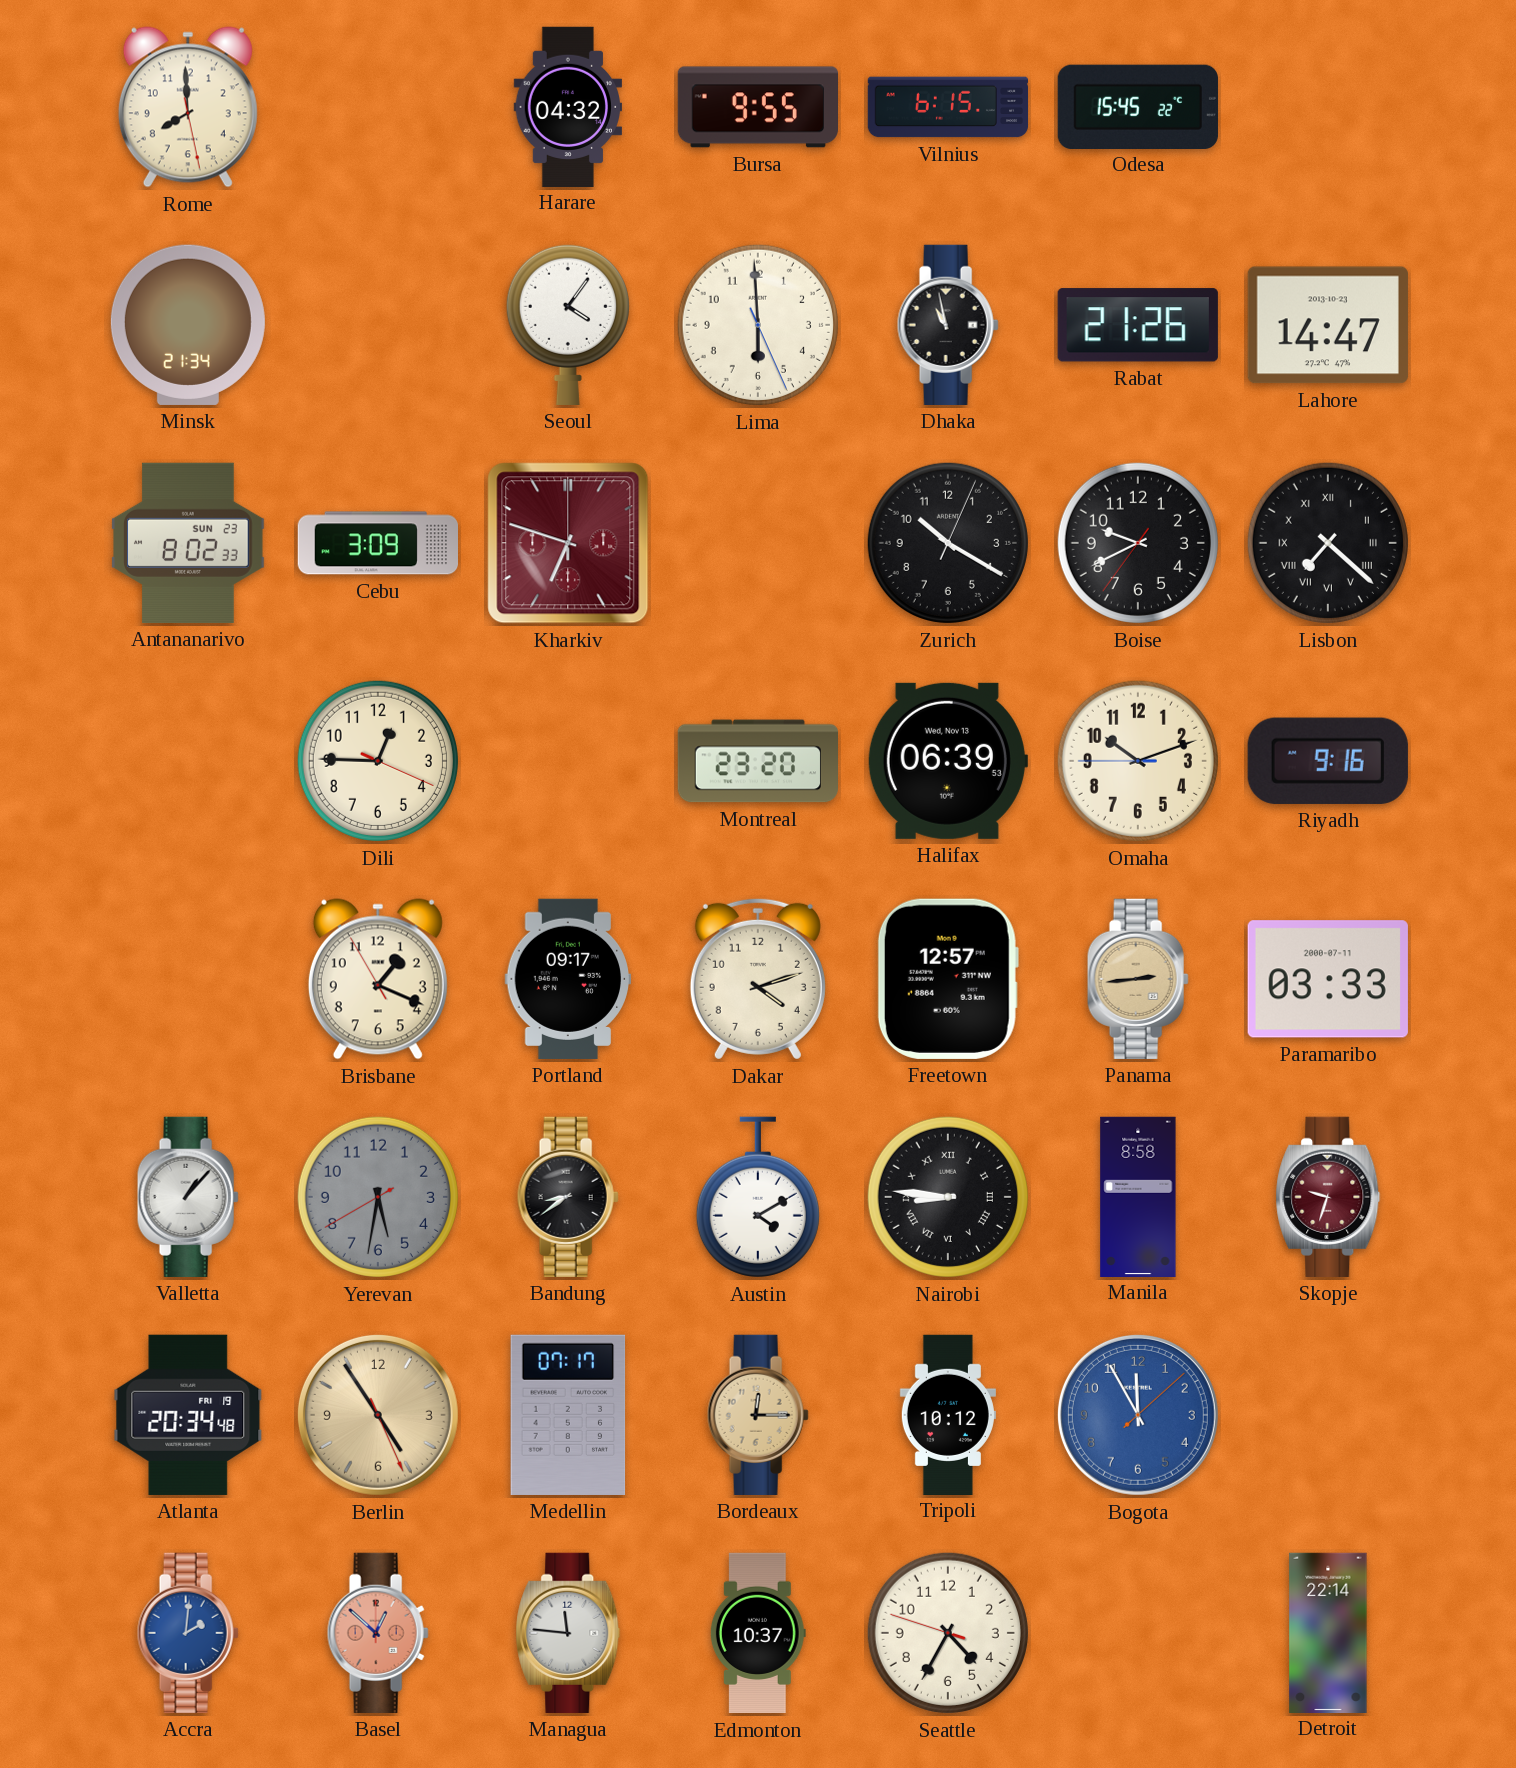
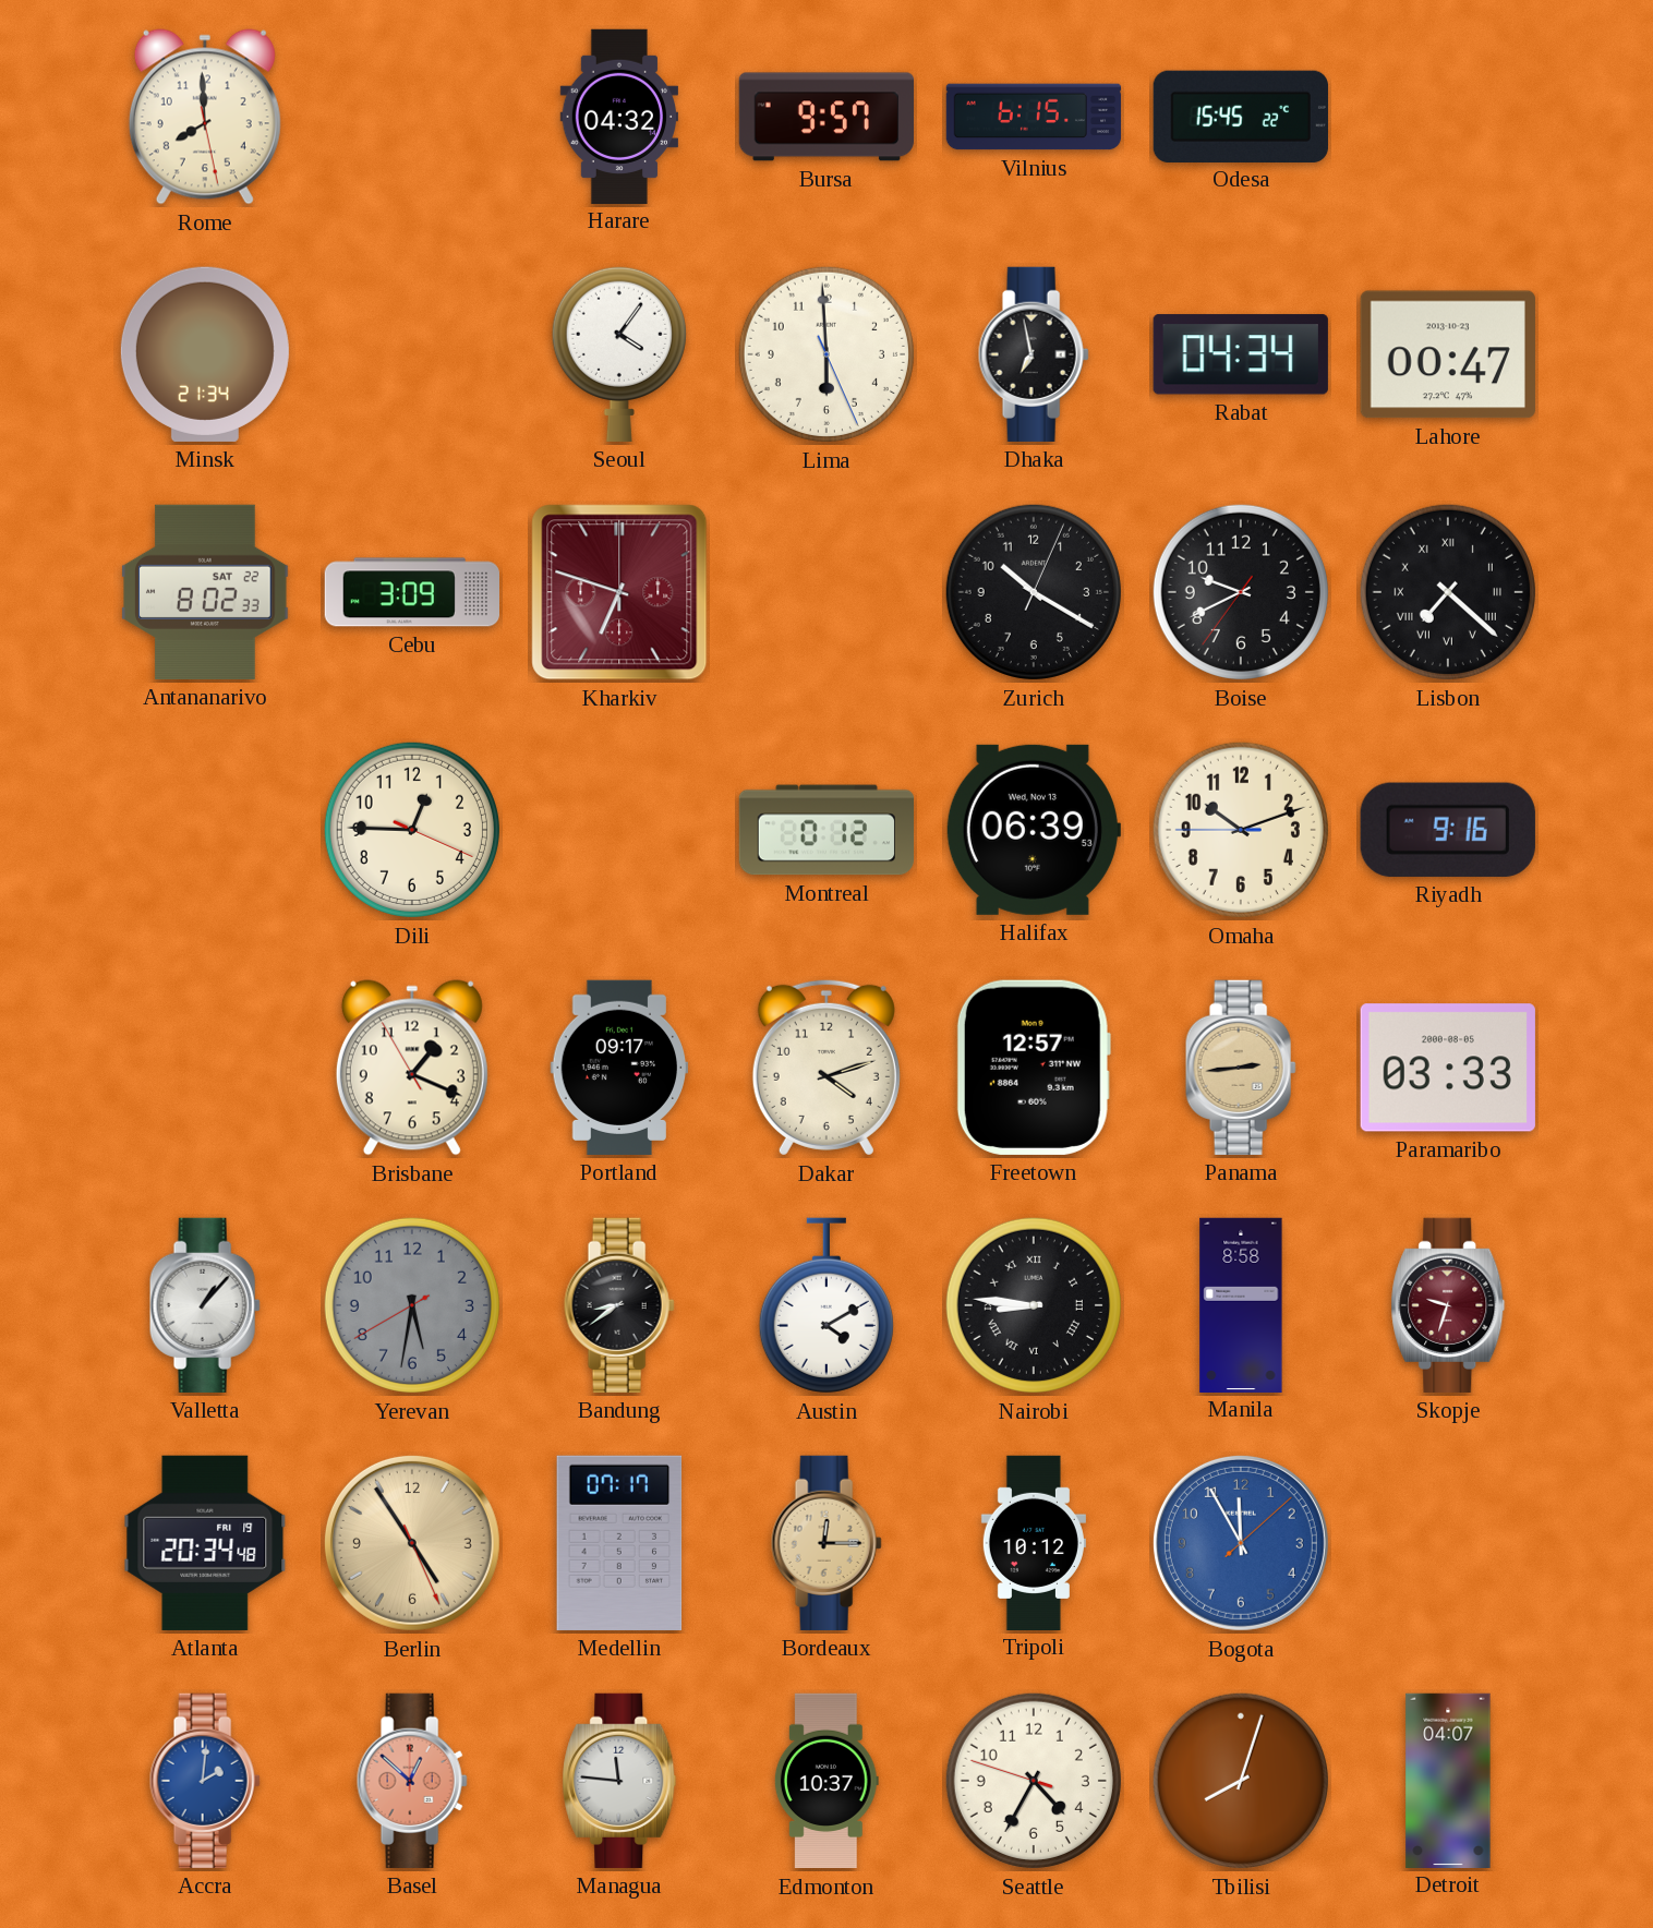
Bursa: 9:55 -> 9:57
Dhaka: 10:58 -> 6:58
Rabat: 21:26 -> 04:34
Lahore: 14:47 -> 00:47
Antananarivo date: SUN 23 -> SAT 22
Montreal: 23:20 -> 0:12
Paramaribo date: 2000-07-11 -> 2000-08-05
Tbilisi: none -> 8:03
Detroit: 22:14 -> 04:07
